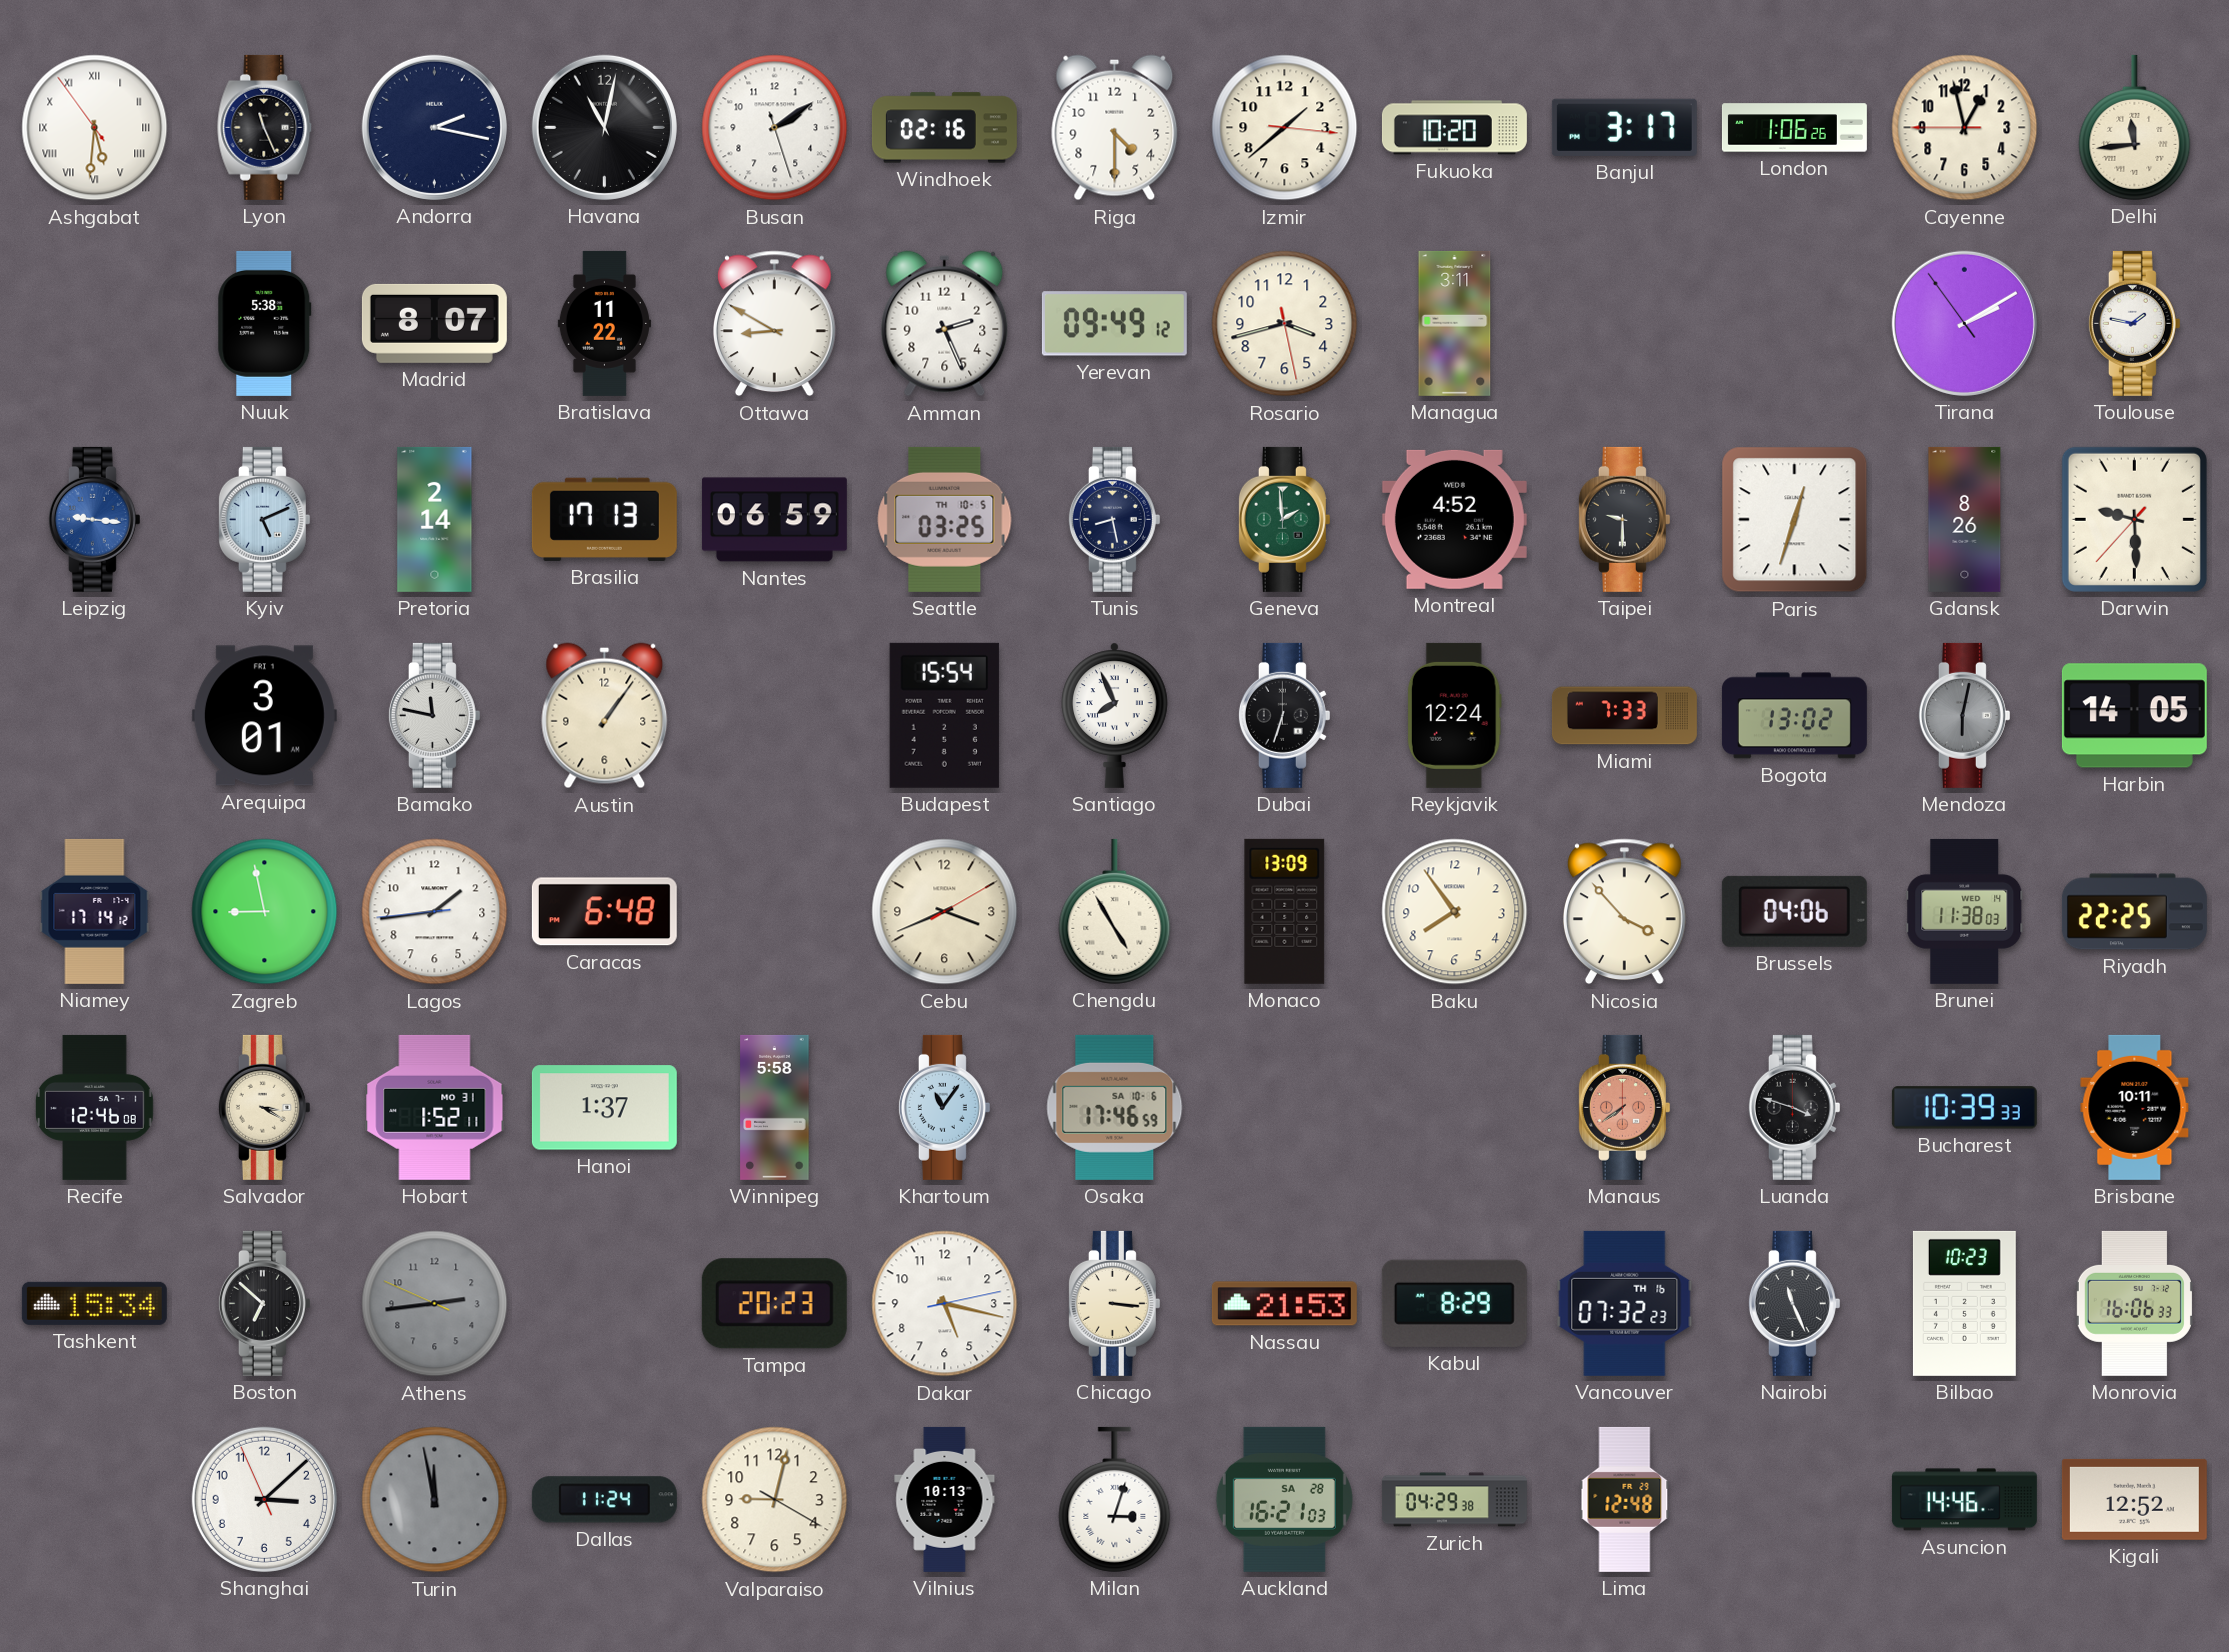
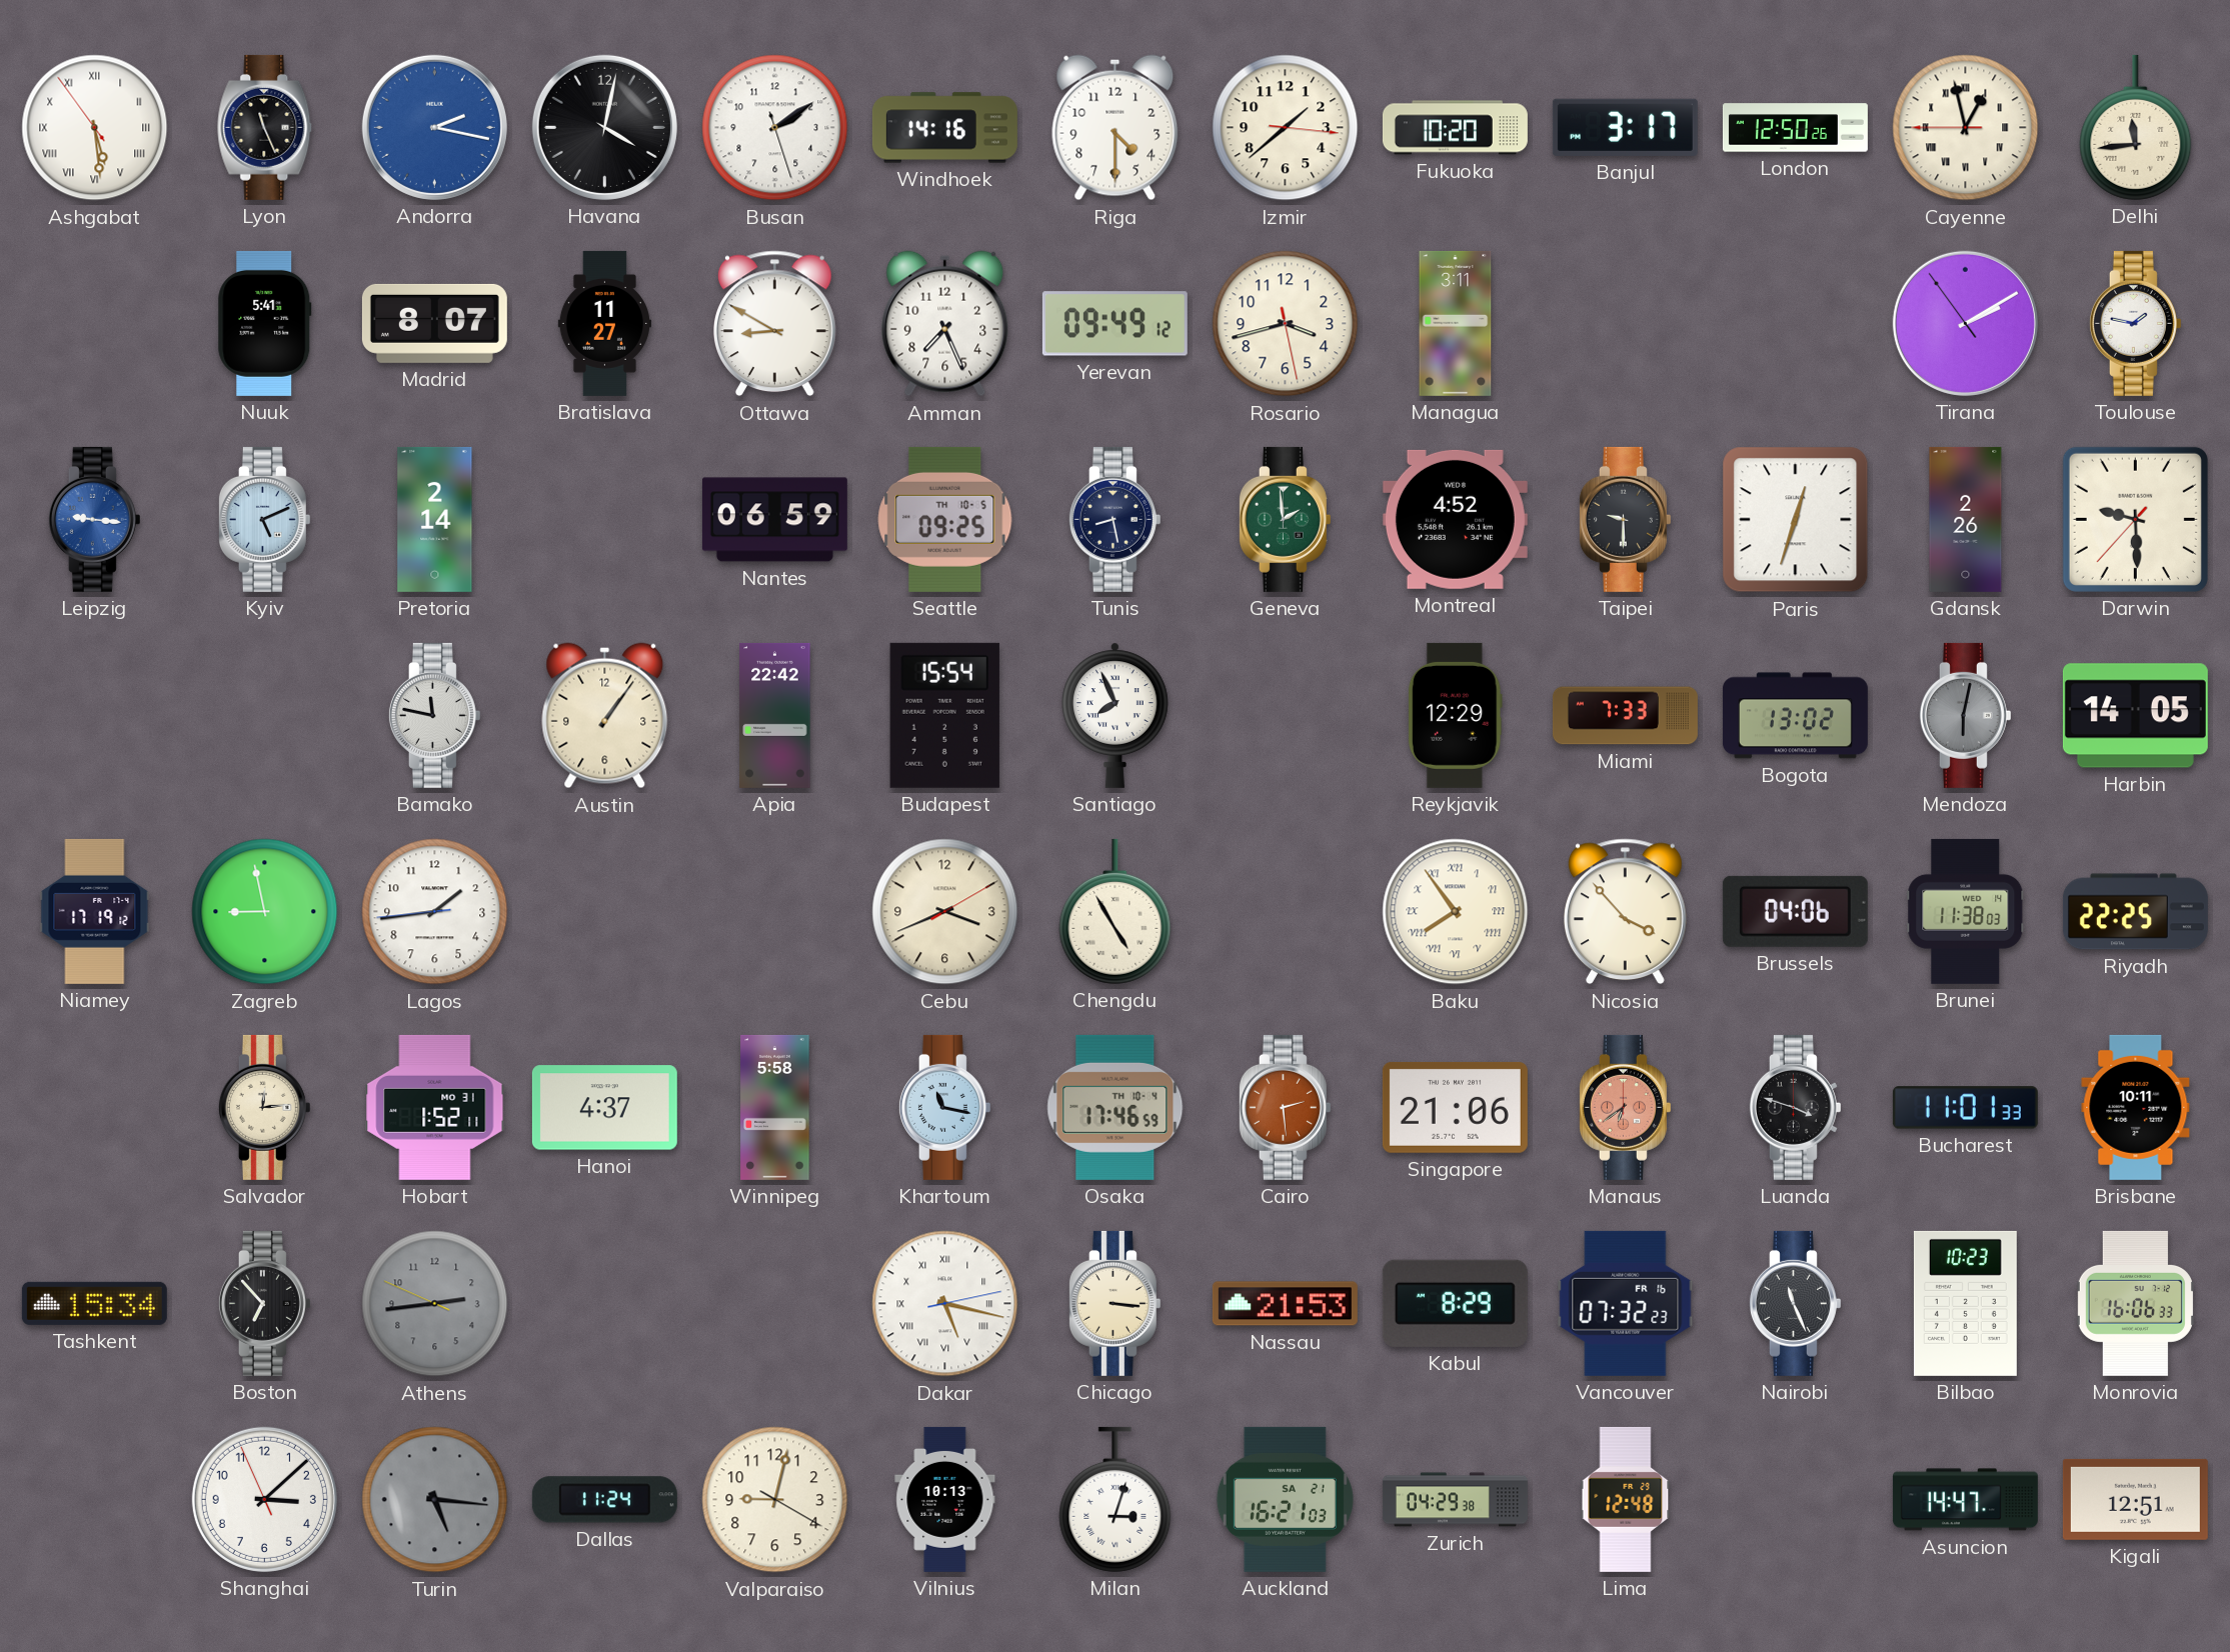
Ashgabat: 5:30 -> 5:28
Andorra dial: navy -> blue
Havana: 11:02 -> 4:02
Windhoek: 02:16 -> 14:16
London: 1:06 -> 12:50
Cayenne numerals: Arabic -> Roman
Nuuk: 5:38 -> 5:41
Bratislava: 11:22 -> 11:27
Amman: 2:26 -> 7:26
Brasilia: 17:13 -> none
Seattle: 03:25 -> 09:25
Gdansk: 8:26 -> 2:26
Arequipa: 3:01 -> none
Apia: none -> 22:42
Dubai: 6:33 -> none
Reykjavik: 12:24 -> 12:29
Niamey: 17:14 -> 17:19
Caracas: 6:48 -> none
Monaco: 13:09 -> none
Baku numerals: Arabic -> Roman
Recife: 12:46 -> none
Salvador: 3:20 -> 12:14
Hanoi: 1:37 -> 4:37
Khartoum: 11:06 -> 11:17
Osaka date: SA 10-6 -> TH 10-4
Cairo: none -> 2:29
Singapore: none -> 21:06
Manaus: 7:39 -> 6:39
Bucharest: 10:39 -> 11:01
Boston: 6:52 -> 6:53
Tampa: 20:23 -> none
Dakar numerals: Arabic -> Roman
Vancouver date: TH 16 -> FR 16
Turin: 11:58 -> 5:16
Auckland date: SA 28 -> SA 21
Asuncion: 14:46 -> 14:47
Kigali: 12:52 -> 12:51
